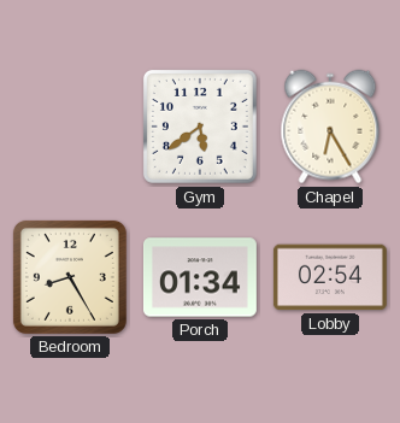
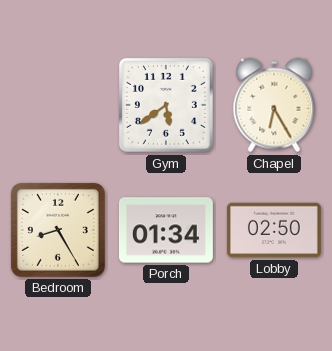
Lobby: 02:54 -> 02:50
